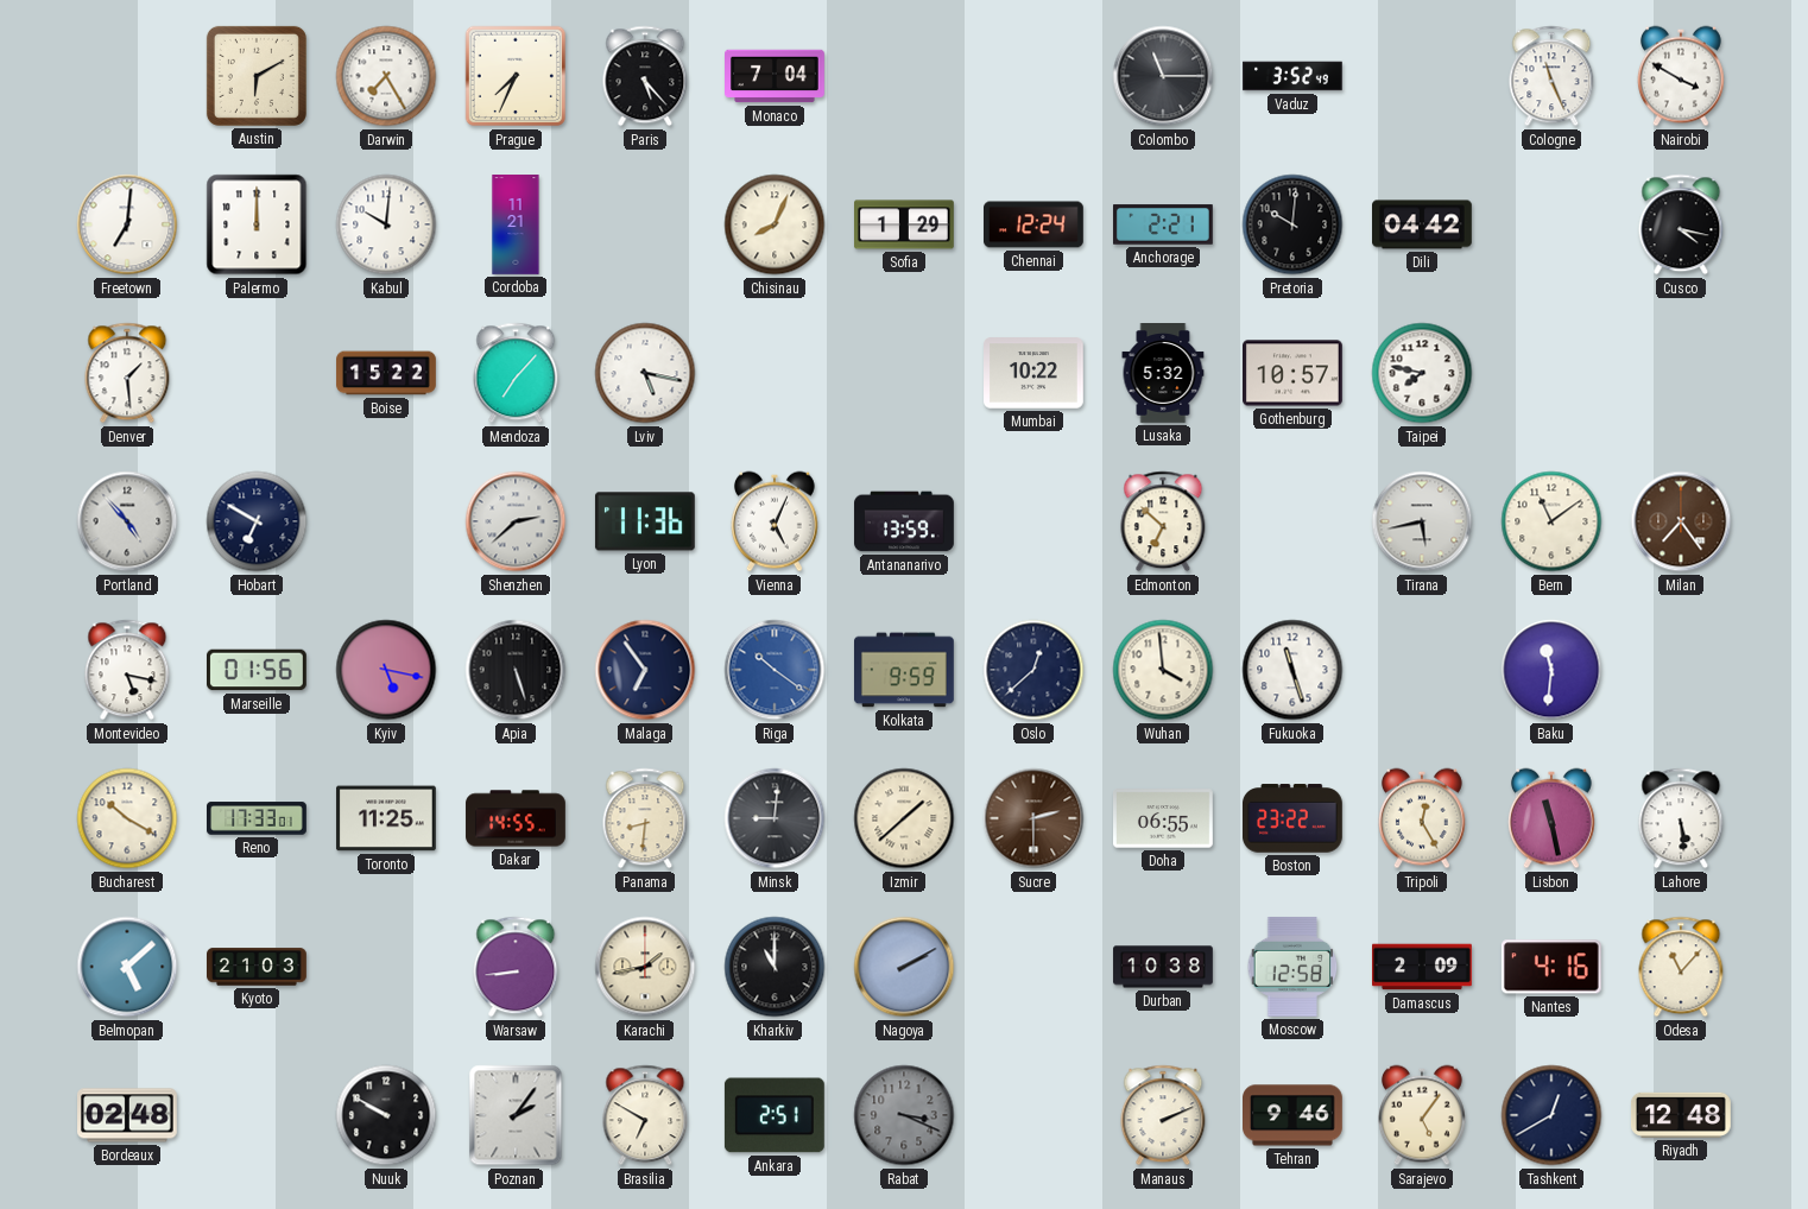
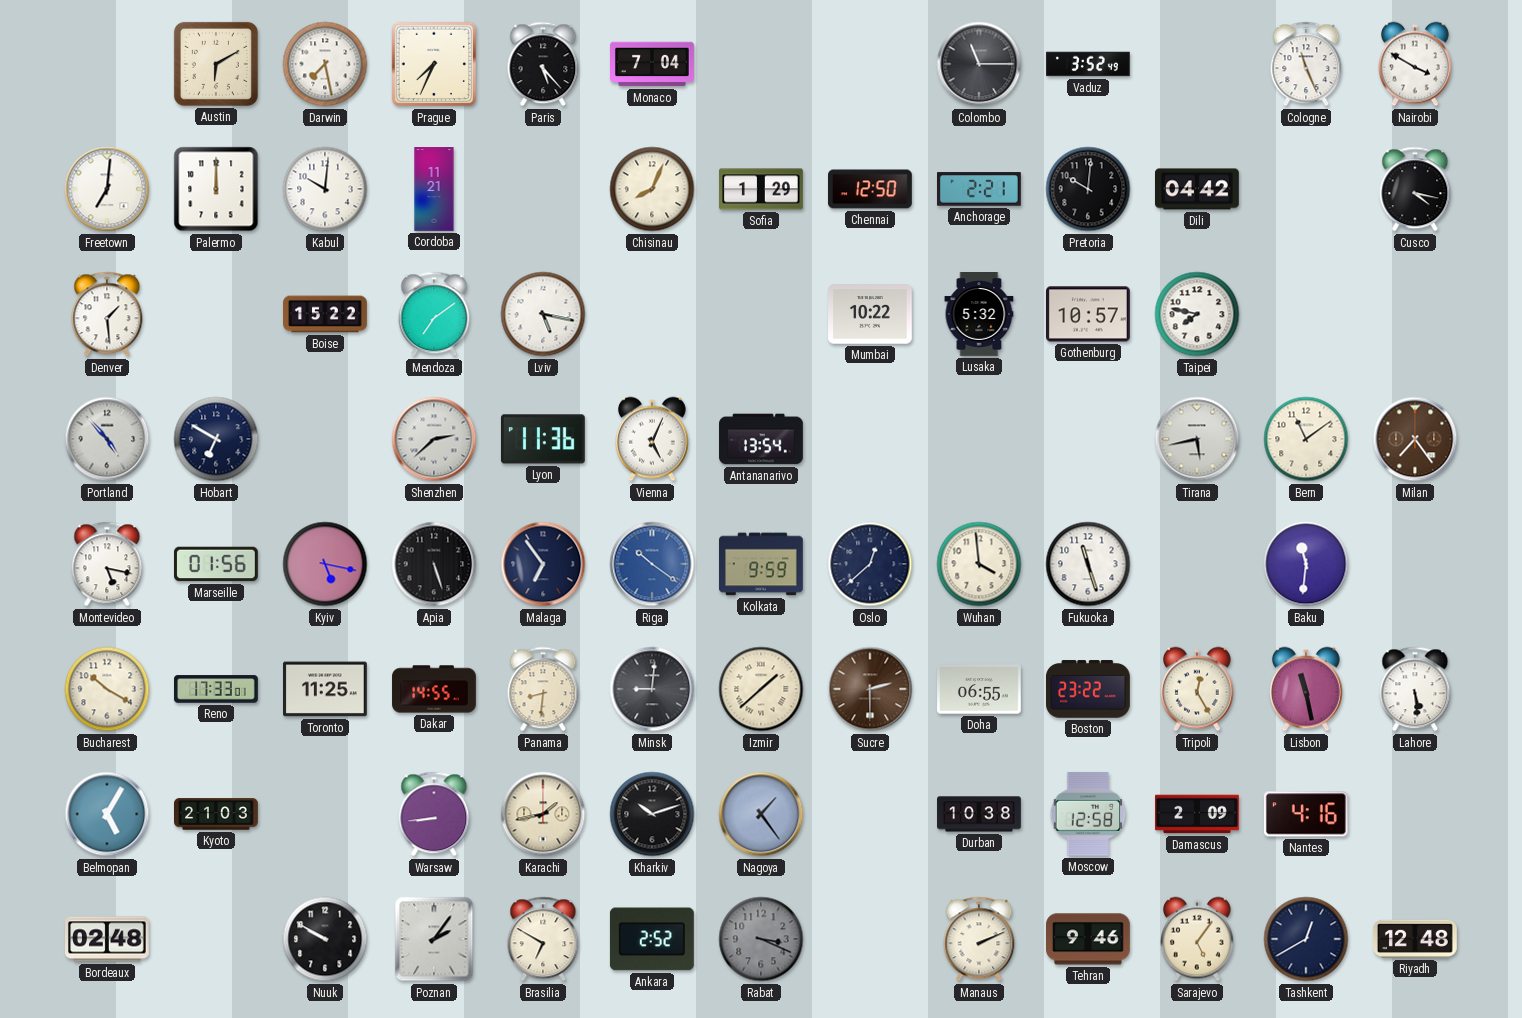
Darwin: 7:25 -> 7:28
Chennai: 12:24 -> 12:50
Mendoza: 7:07 -> 7:09
Antananarivo: 13:59 -> 13:54
Edmonton: 6:52 -> none
Belmopan: 5:08 -> 5:05
Kharkiv: 11:00 -> 10:12
Nagoya: 2:10 -> 1:24
Odesa: 11:07 -> none
Ankara: 2:51 -> 2:52
